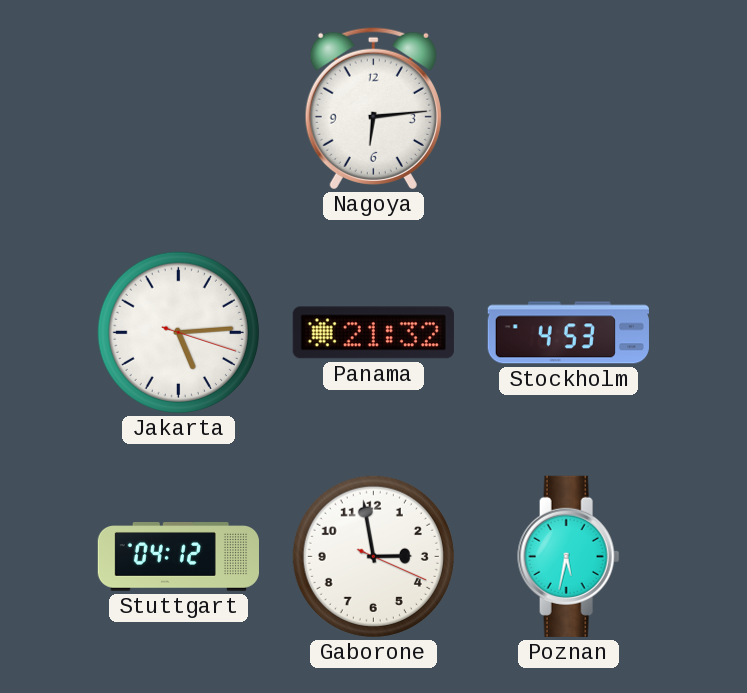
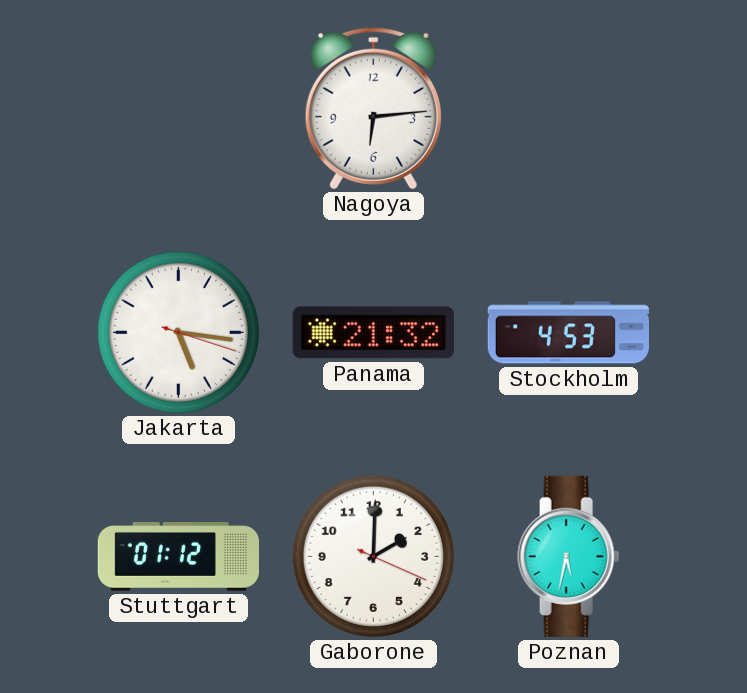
Jakarta: 5:14 -> 5:16
Stuttgart: 04:12 -> 01:12
Gaborone: 2:58 -> 2:00
